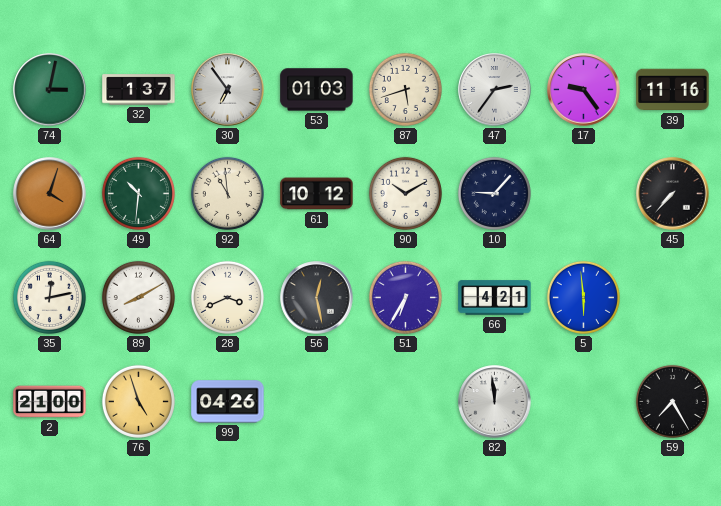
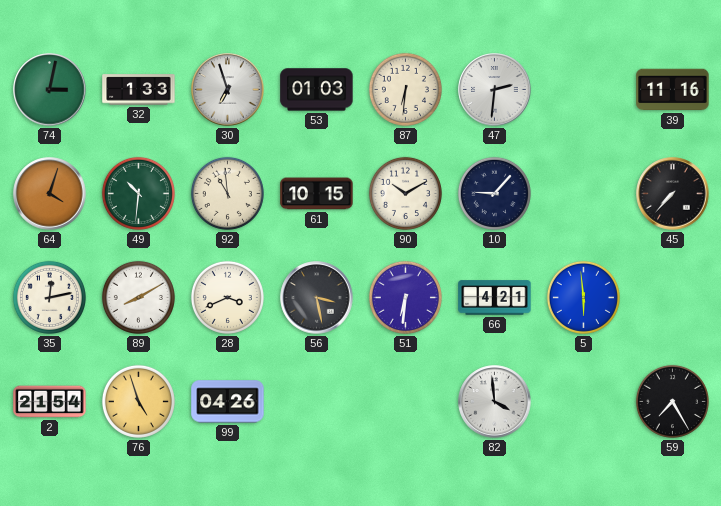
32: 1:37 -> 1:33
30: 6:54 -> 6:57
87: 5:42 -> 6:31
47: 2:36 -> 2:31
17: 9:24 -> none
61: 10:12 -> 10:15
56: 12:28 -> 3:28
51: 6:35 -> 6:31
2: 21:00 -> 21:54
82: 11:59 -> 3:59
